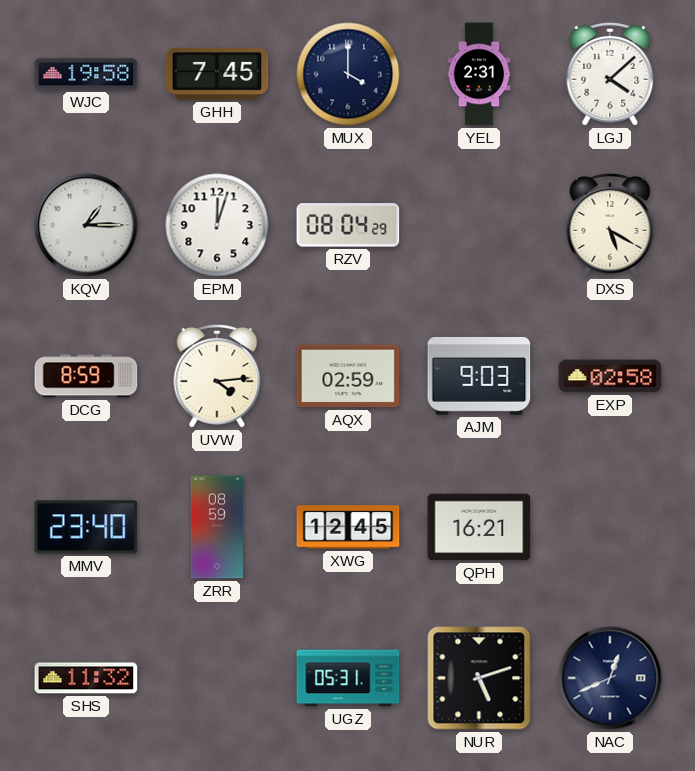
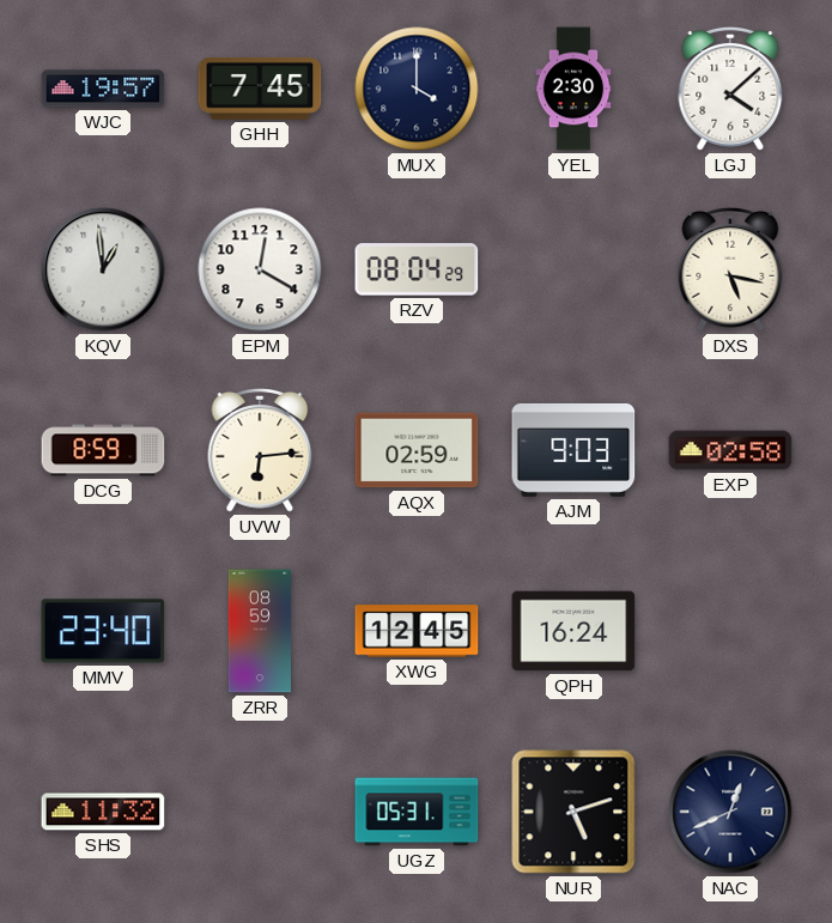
WJC: 19:58 -> 19:57
YEL: 2:31 -> 2:30
KQV: 1:15 -> 12:59
EPM: 12:03 -> 12:20
DXS: 5:20 -> 5:17
UVW: 4:14 -> 6:14
QPH: 16:21 -> 16:24
